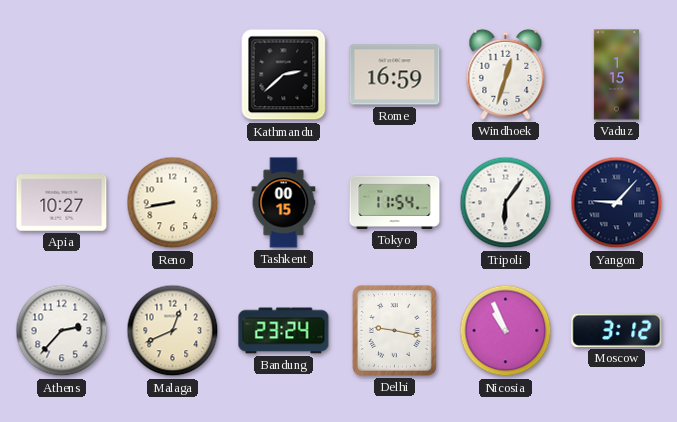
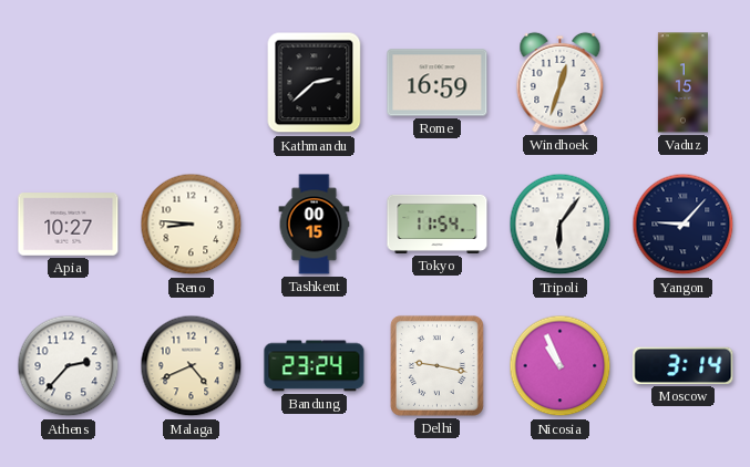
Reno: 8:43 -> 8:46
Malaga: 12:41 -> 4:41
Moscow: 3:12 -> 3:14
